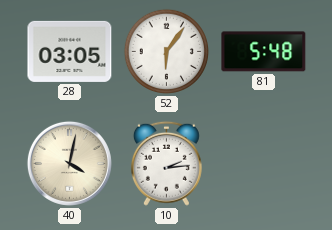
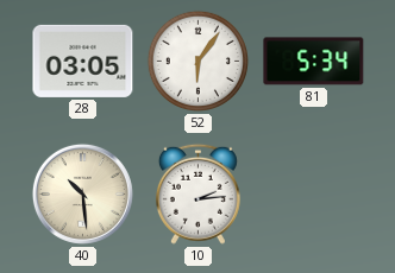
81: 5:48 -> 5:34
40: 4:02 -> 10:29
